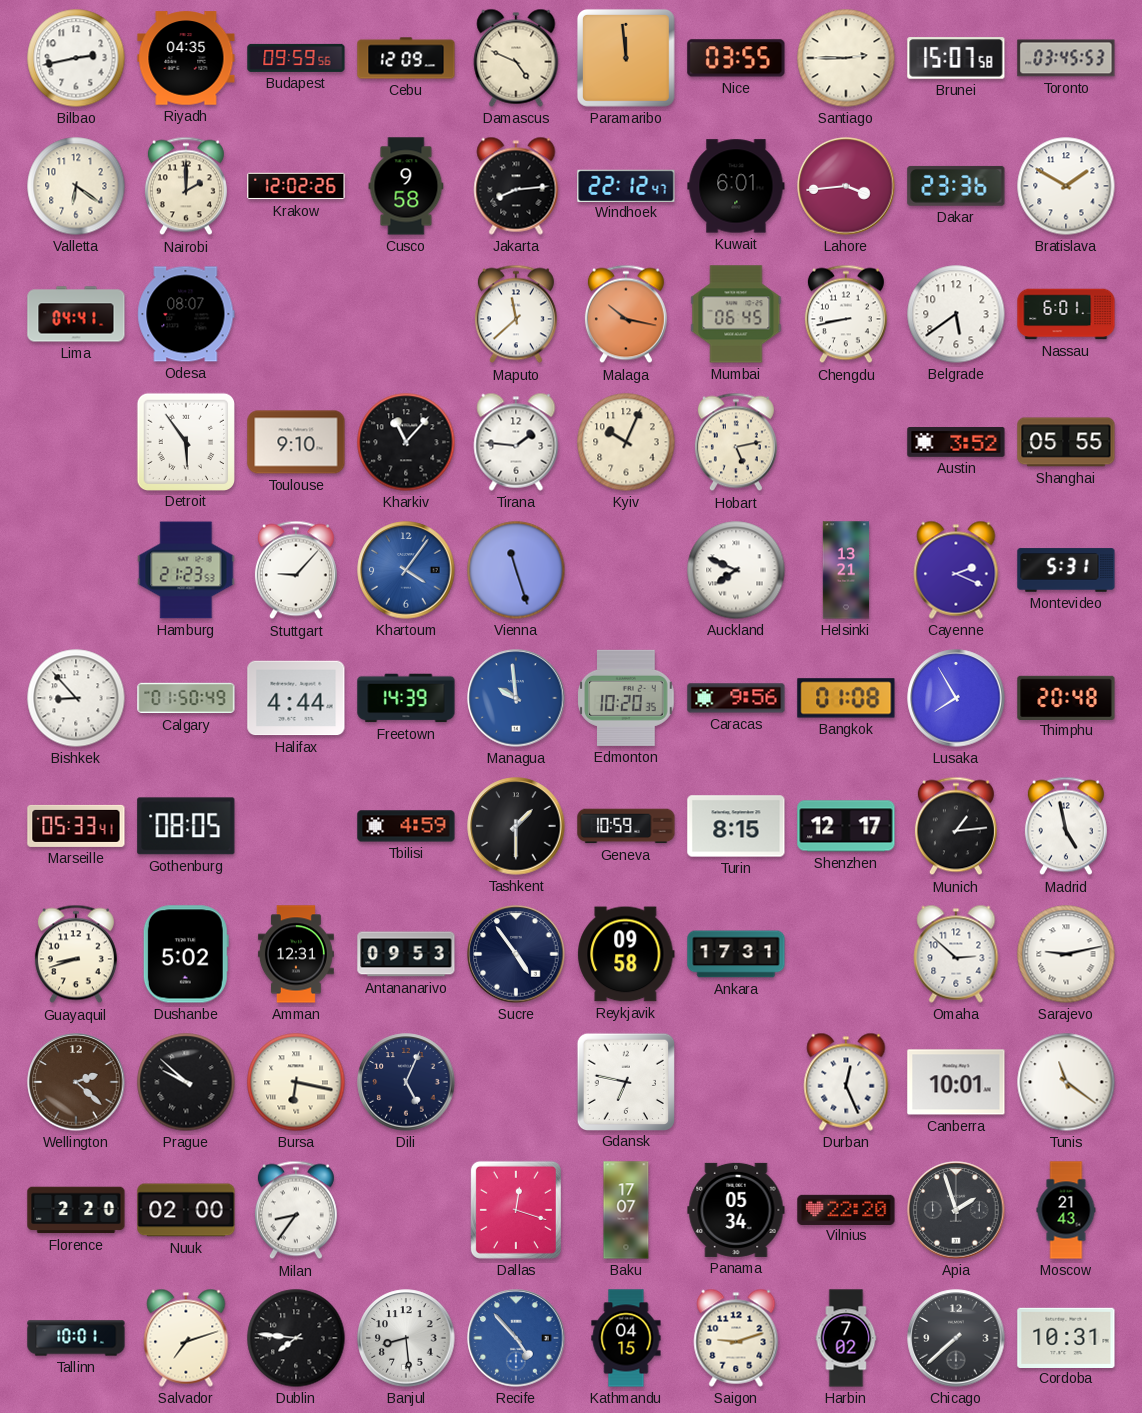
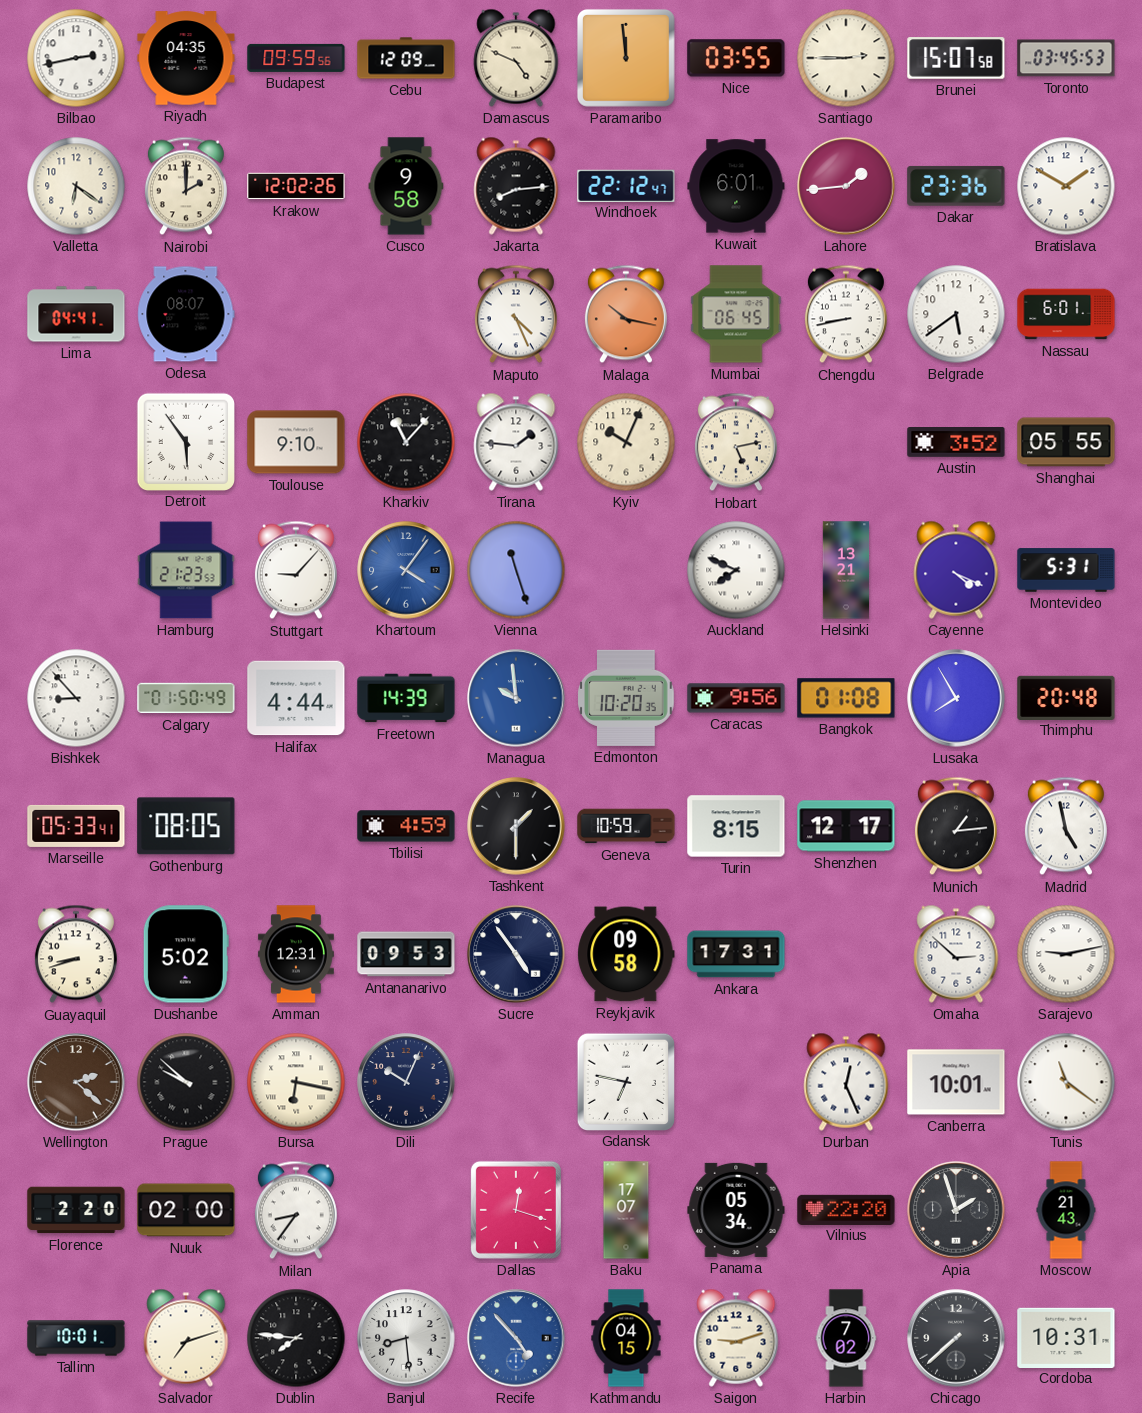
Lahore: 3:44 -> 1:44
Maputo: 11:38 -> 4:26
Cayenne: 2:19 -> 4:19
Dili: 5:04 -> 10:04
